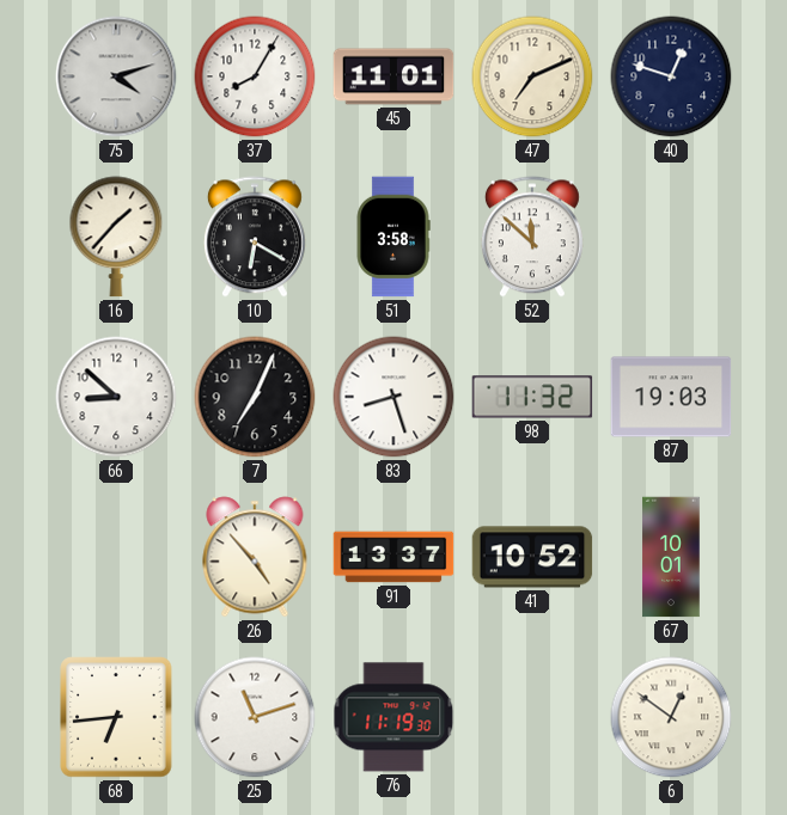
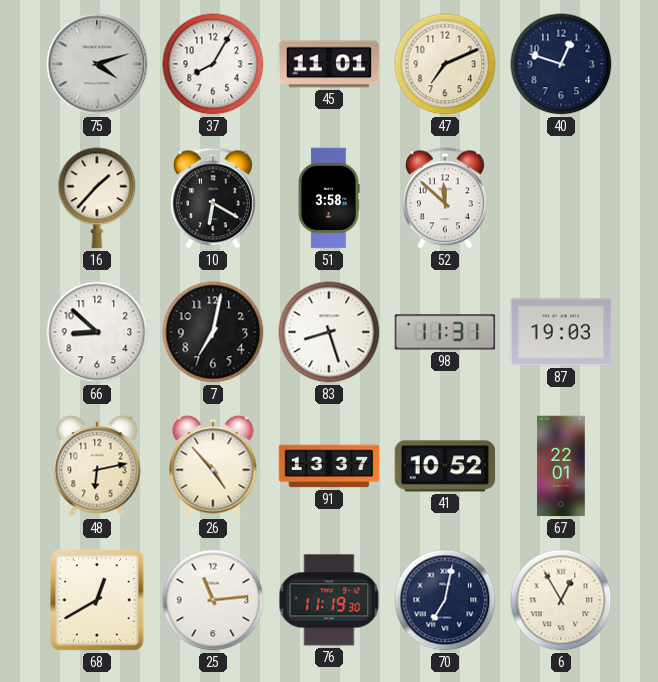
7: 7:04 -> 7:02
98: 11:32 -> 11:31
48: none -> 6:13
67: 10:01 -> 22:01
68: 6:44 -> 12:40
25: 11:12 -> 11:14
70: none -> 7:02
6: 12:51 -> 12:55
